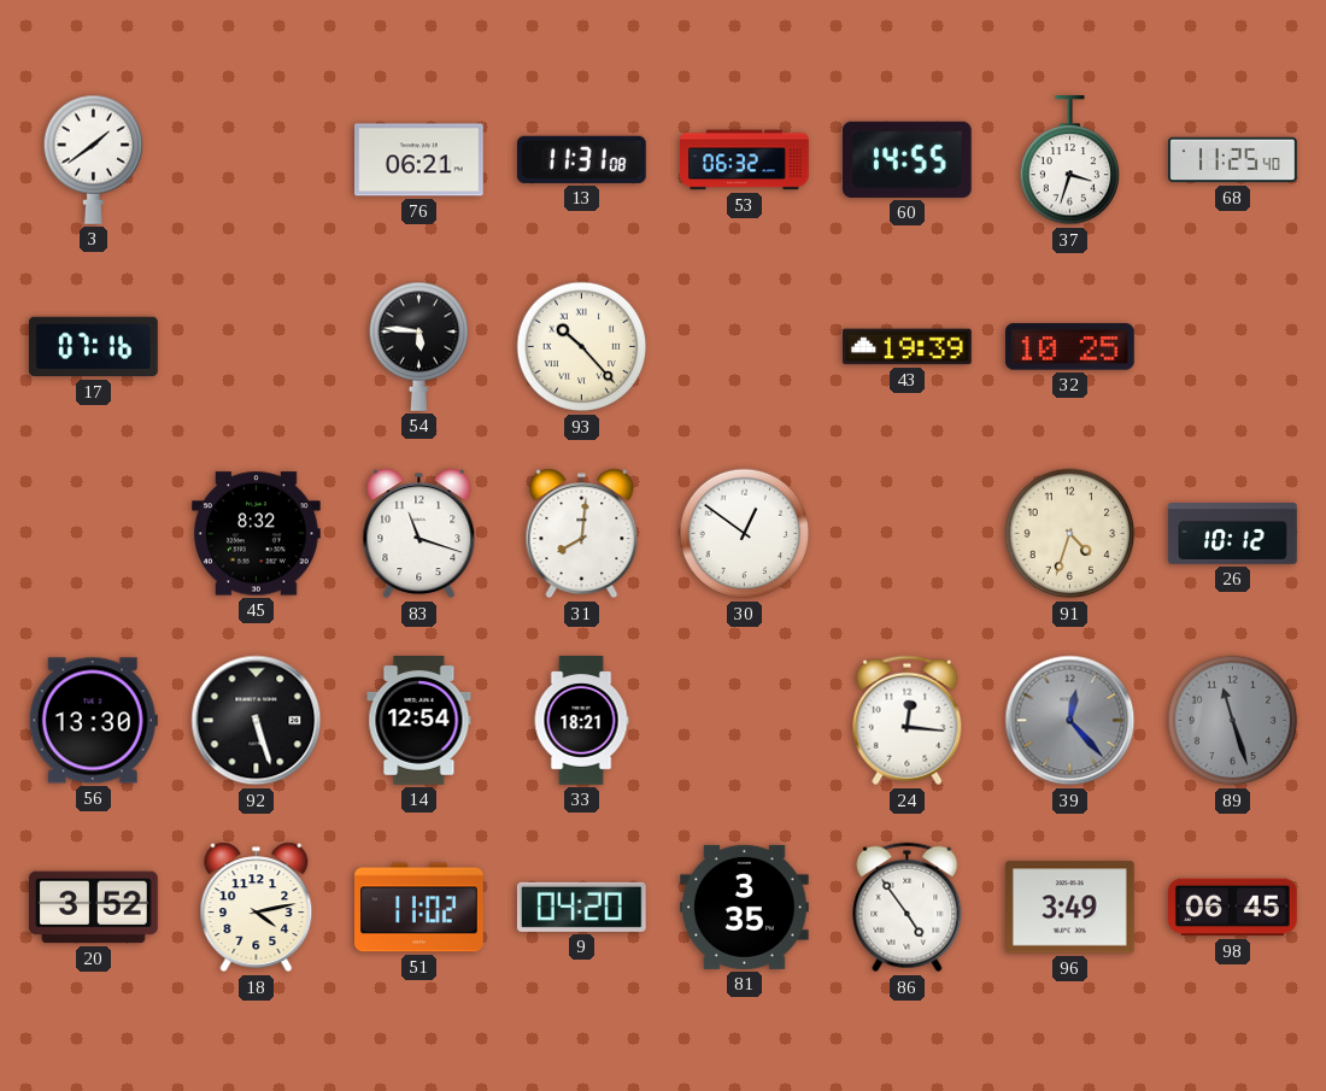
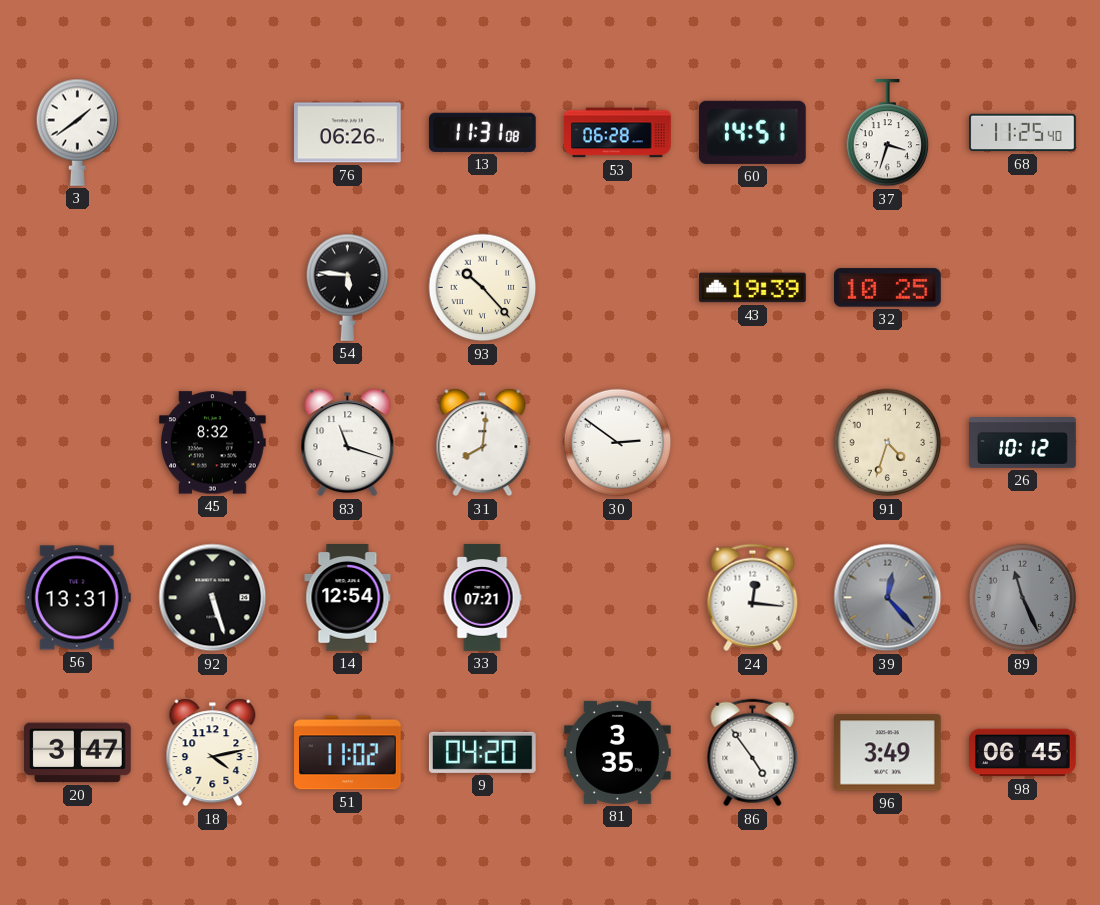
76: 06:21 -> 06:26
53: 06:32 -> 06:28
60: 14:55 -> 14:51
17: 07:16 -> none
30: 12:51 -> 2:51
56: 13:30 -> 13:31
33: 18:21 -> 07:21
89: 11:27 -> 11:26
20: 3:52 -> 3:47
